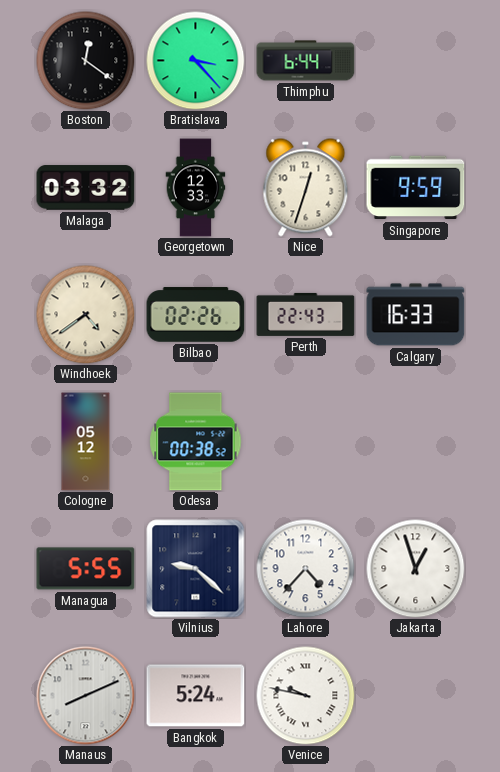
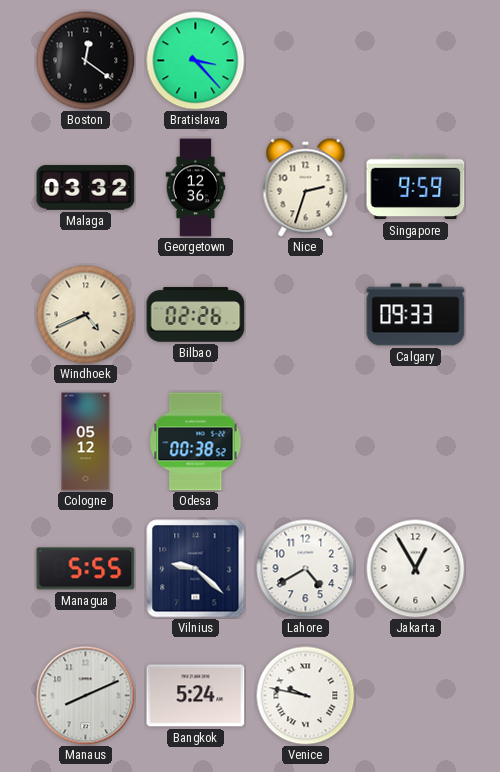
Thimphu: 6:44 -> none
Georgetown: 12:33 -> 12:36
Nice: 12:33 -> 2:33
Windhoek: 4:39 -> 4:41
Perth: 22:43 -> none
Calgary: 16:33 -> 09:33
Lahore: 4:37 -> 4:40
Jakarta: 12:57 -> 12:55
